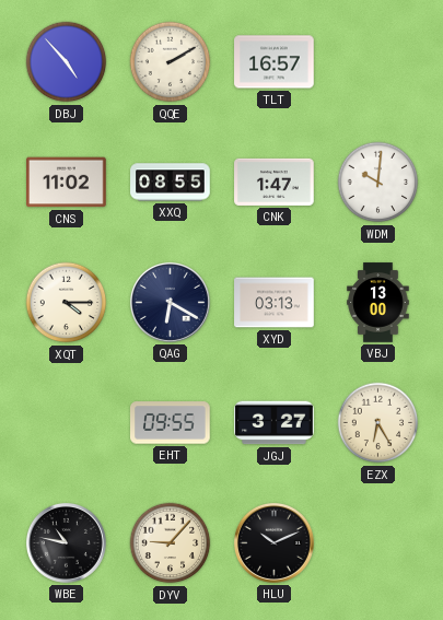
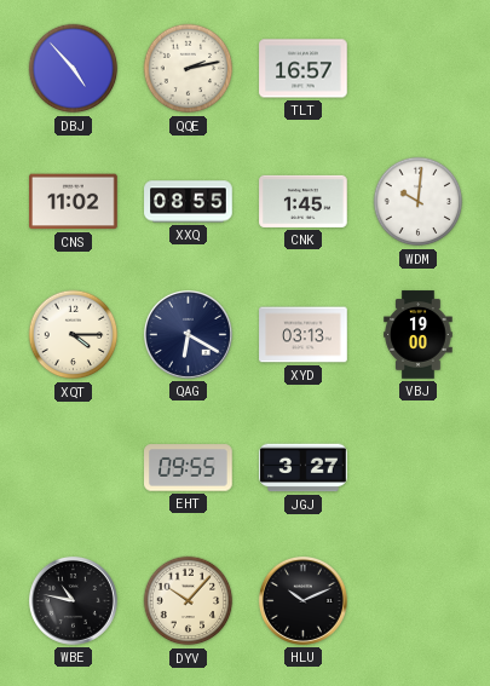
QQE: 2:10 -> 2:13
CNK: 1:47 -> 1:45
VBJ: 13:00 -> 19:00
EZX: 6:25 -> none
DYV: 9:07 -> 10:07
